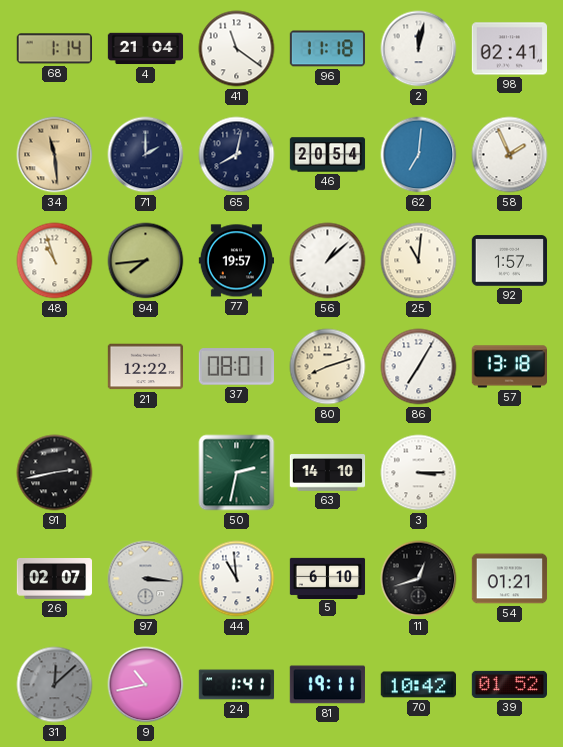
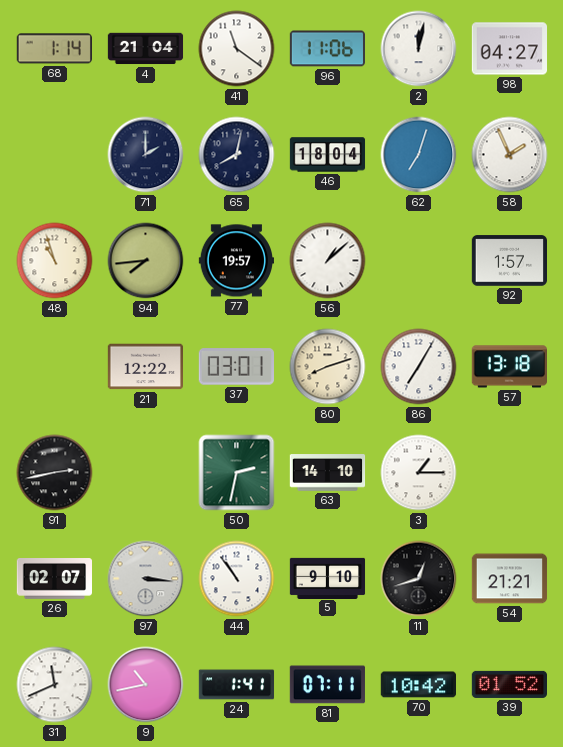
96: 11:18 -> 11:06
98: 02:41 -> 04:27
34: 11:29 -> none
46: 20:54 -> 18:04
62: 7:01 -> 7:03
25: 11:01 -> none
37: 08:01 -> 03:01
3: 3:15 -> 1:15
44: 10:59 -> 10:54
5: 6:10 -> 9:10
54: 01:21 -> 21:21
31: 12:08 -> 11:41
31 dial: grey -> white
81: 19:11 -> 07:11
